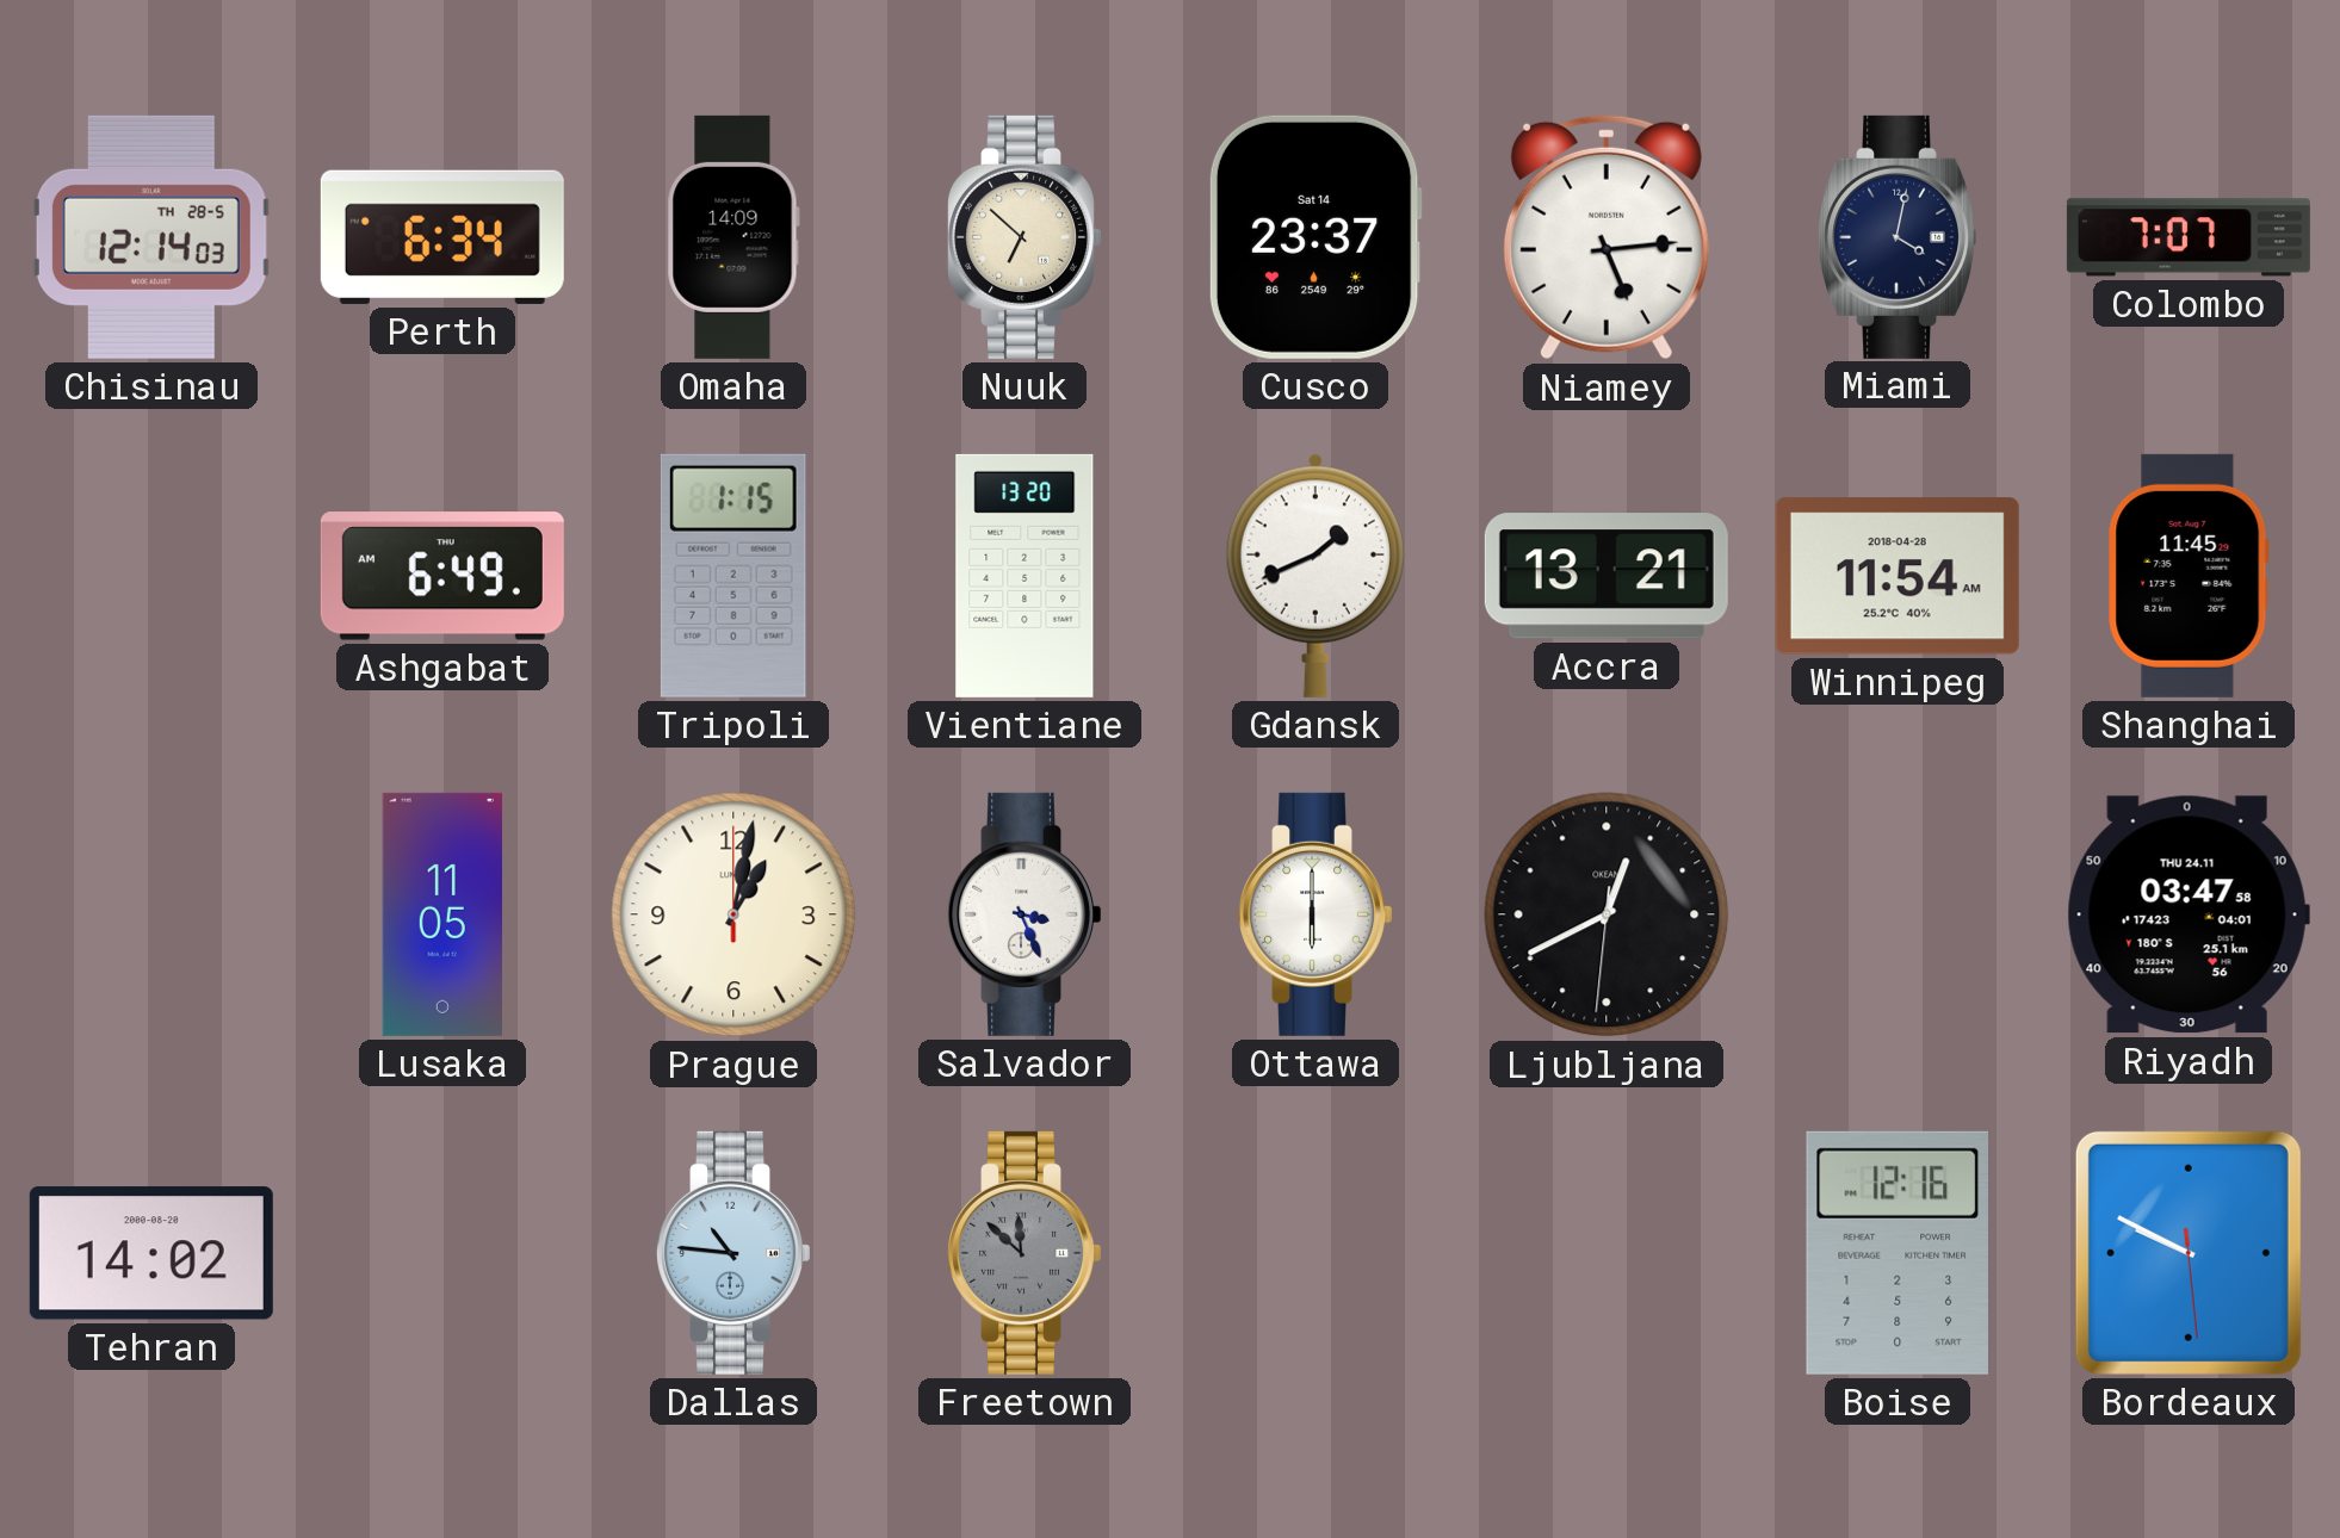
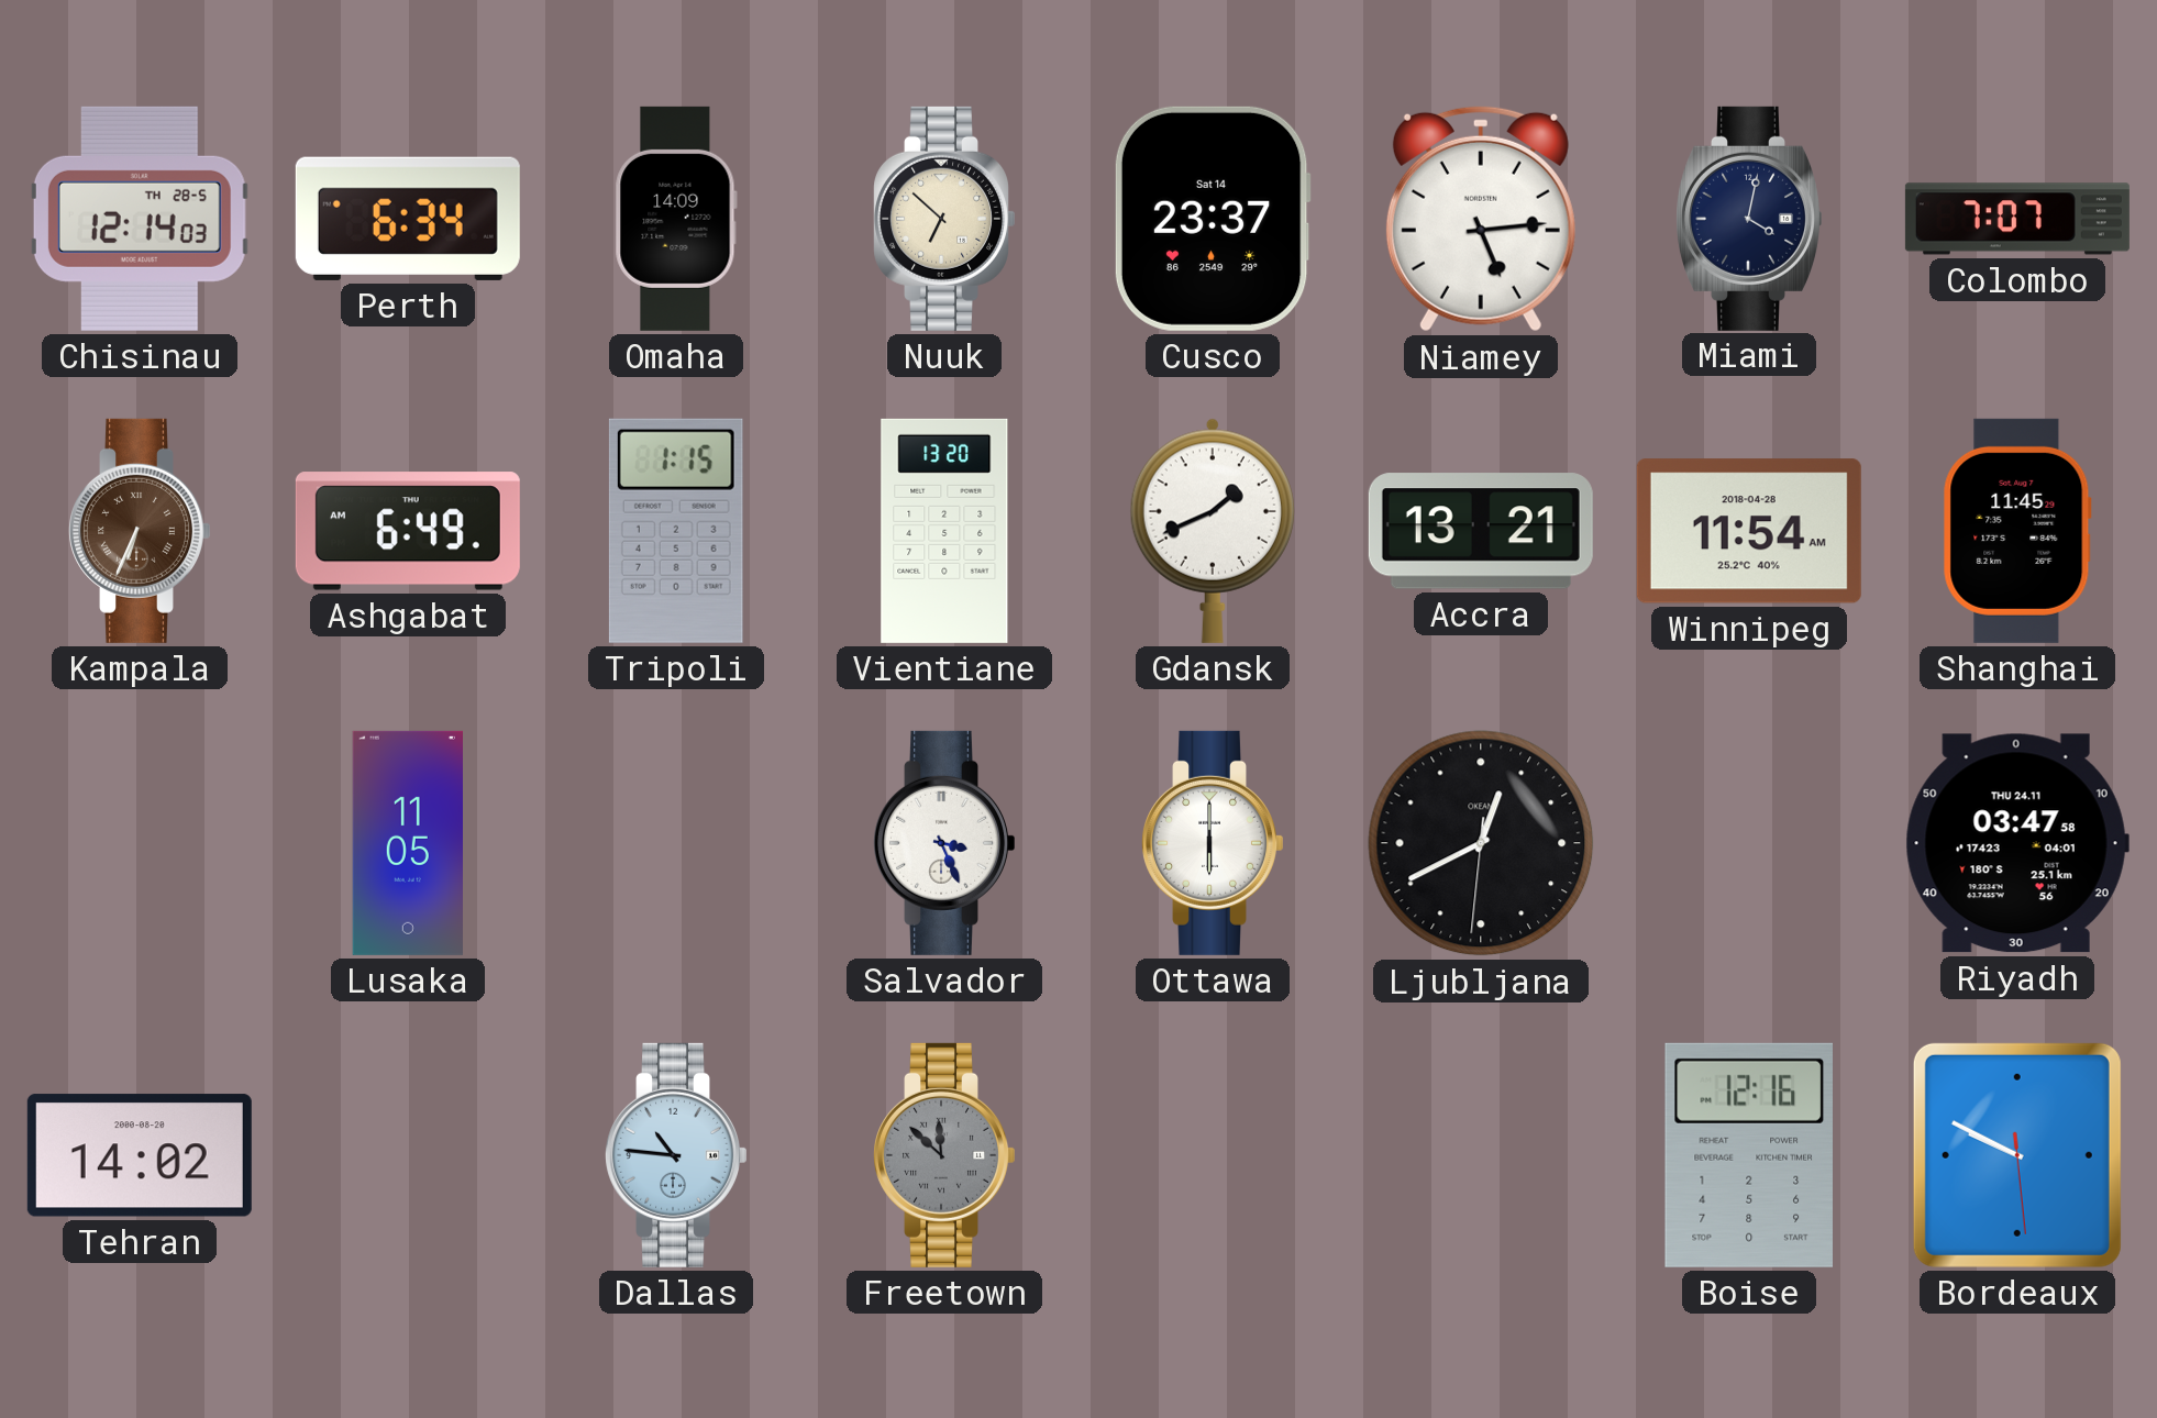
Kampala: none -> 6:34
Prague: 1:02 -> none
